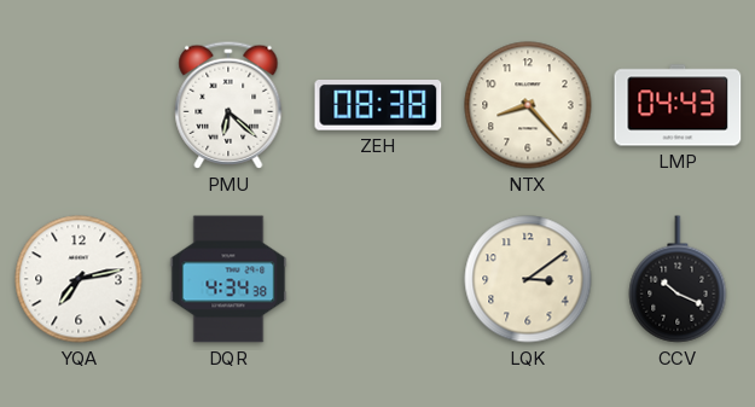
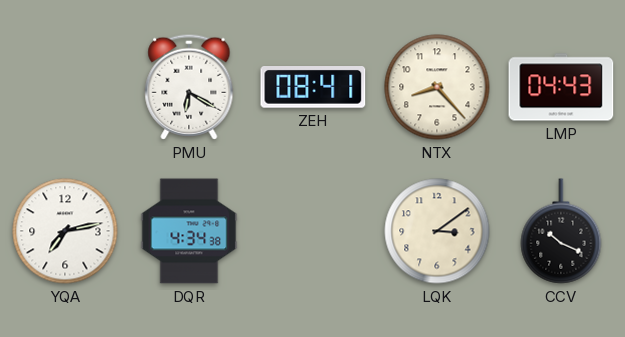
PMU: 6:22 -> 6:20
ZEH: 08:38 -> 08:41
